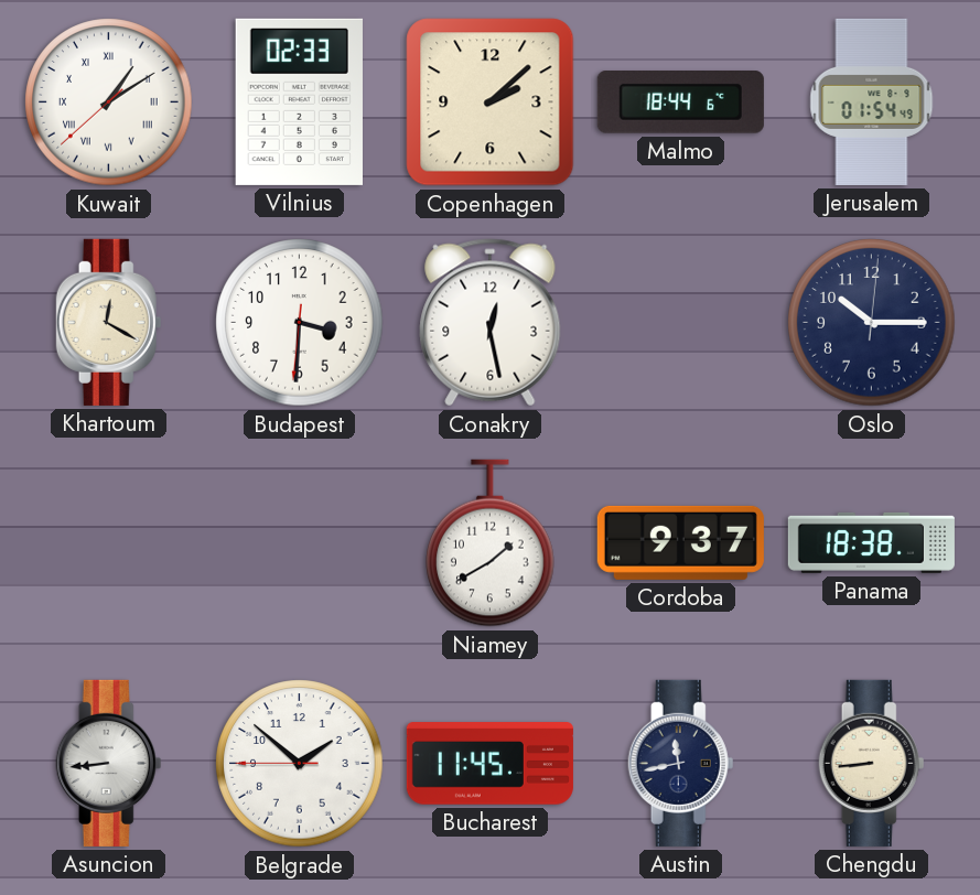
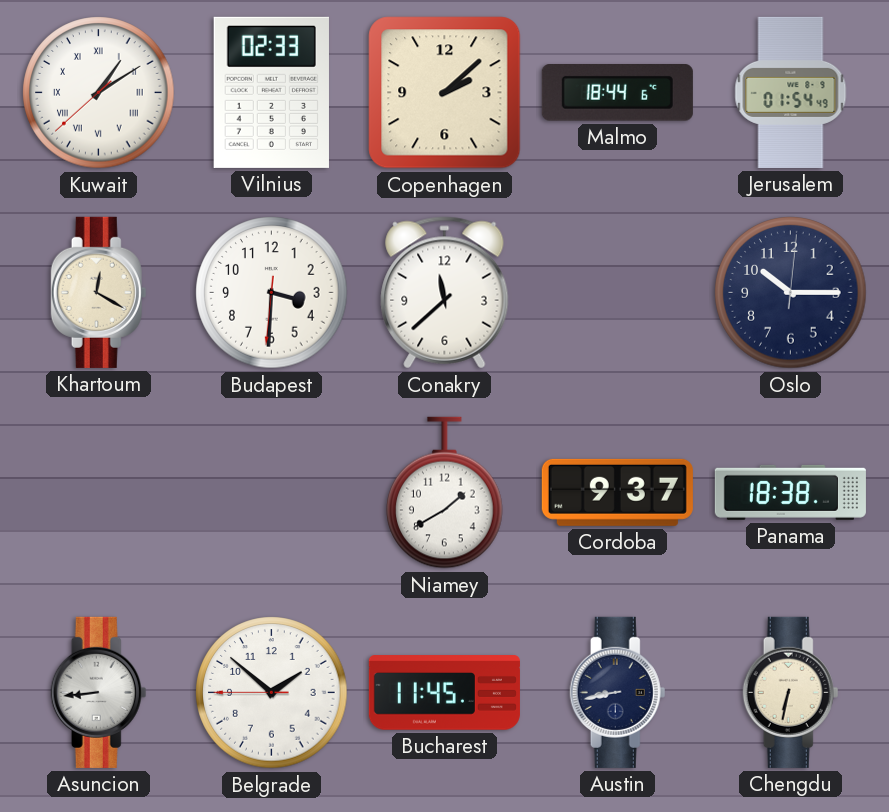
Conakry: 12:28 -> 11:38
Austin: 11:43 -> 8:43
Chengdu: 8:44 -> 6:32
